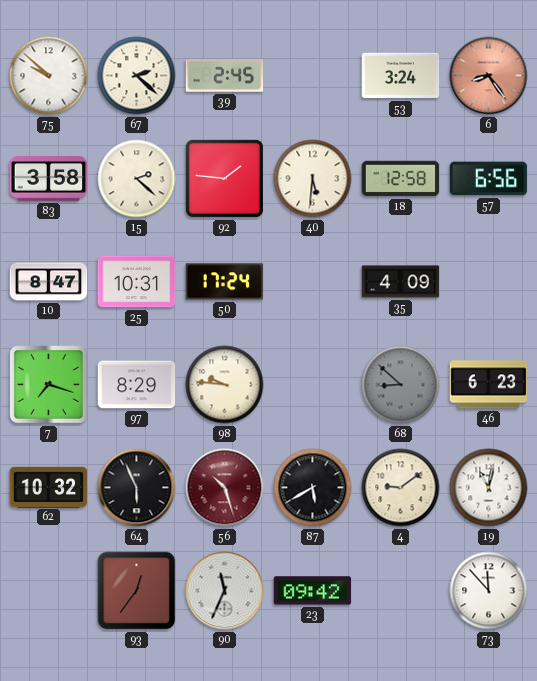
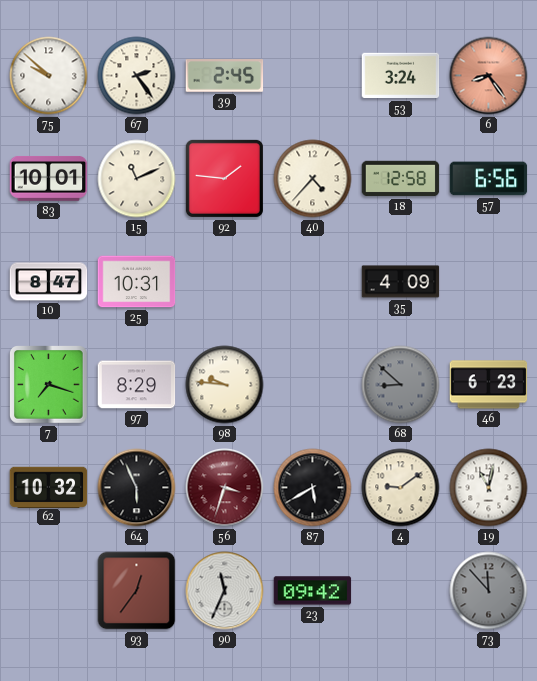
67: 2:22 -> 2:24
83: 3:58 -> 10:01
15: 2:22 -> 11:11
40: 5:31 -> 4:37
50: 17:24 -> none
56: 10:27 -> 3:33
73 dial: white -> grey
